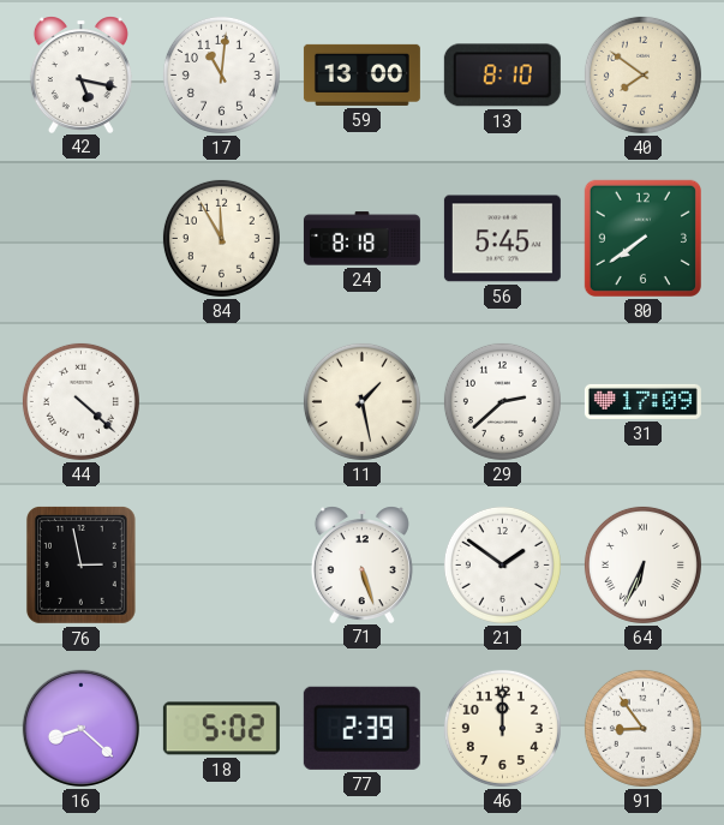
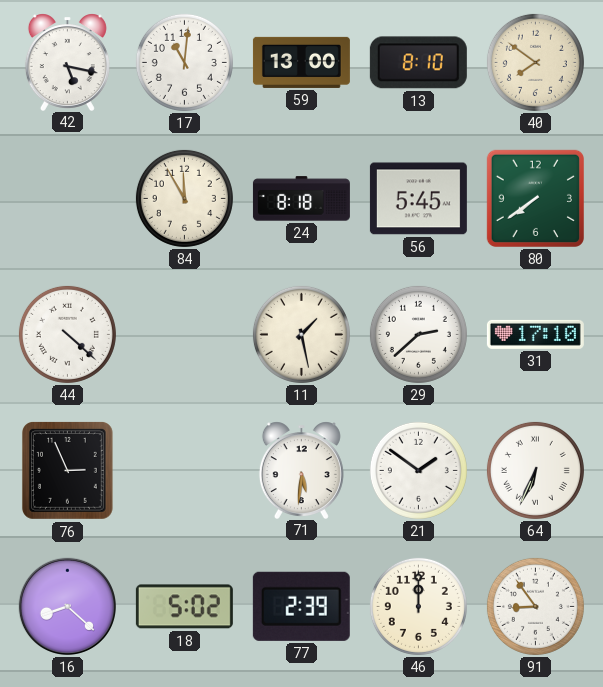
31: 17:09 -> 17:10
76: 2:58 -> 2:56
71: 5:27 -> 5:31
